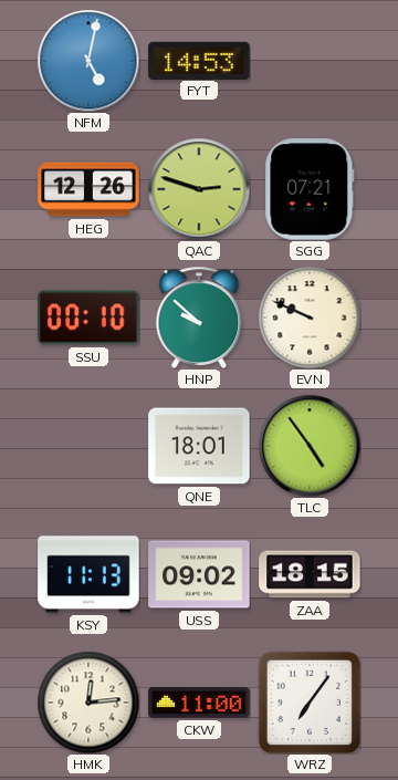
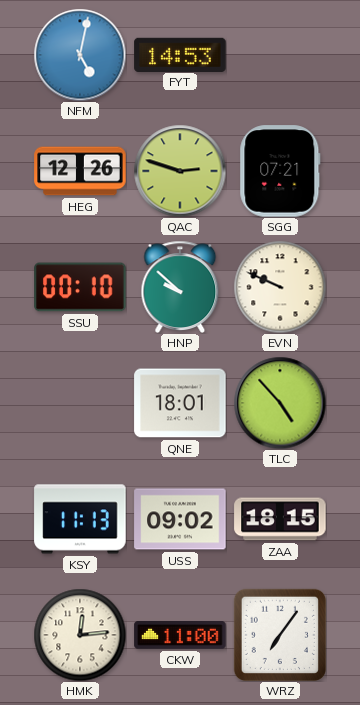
TLC: 4:54 -> 4:53
